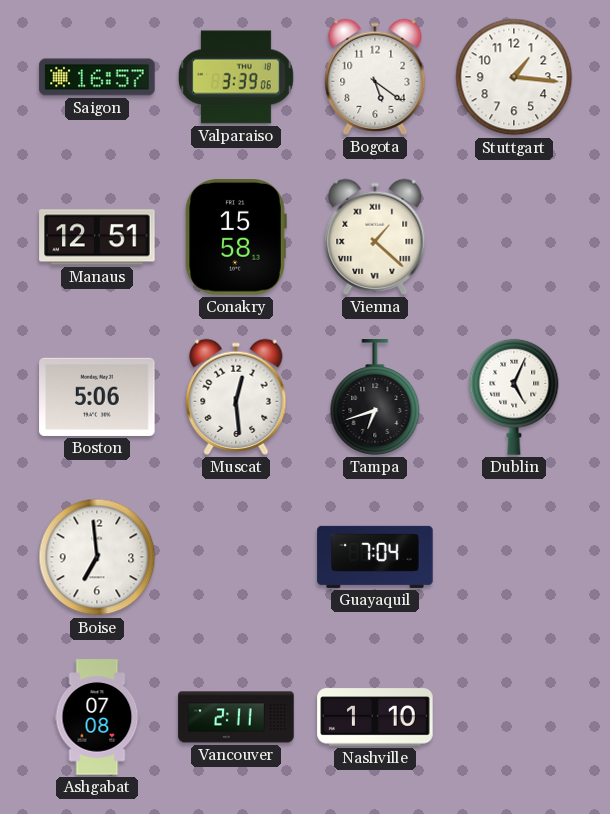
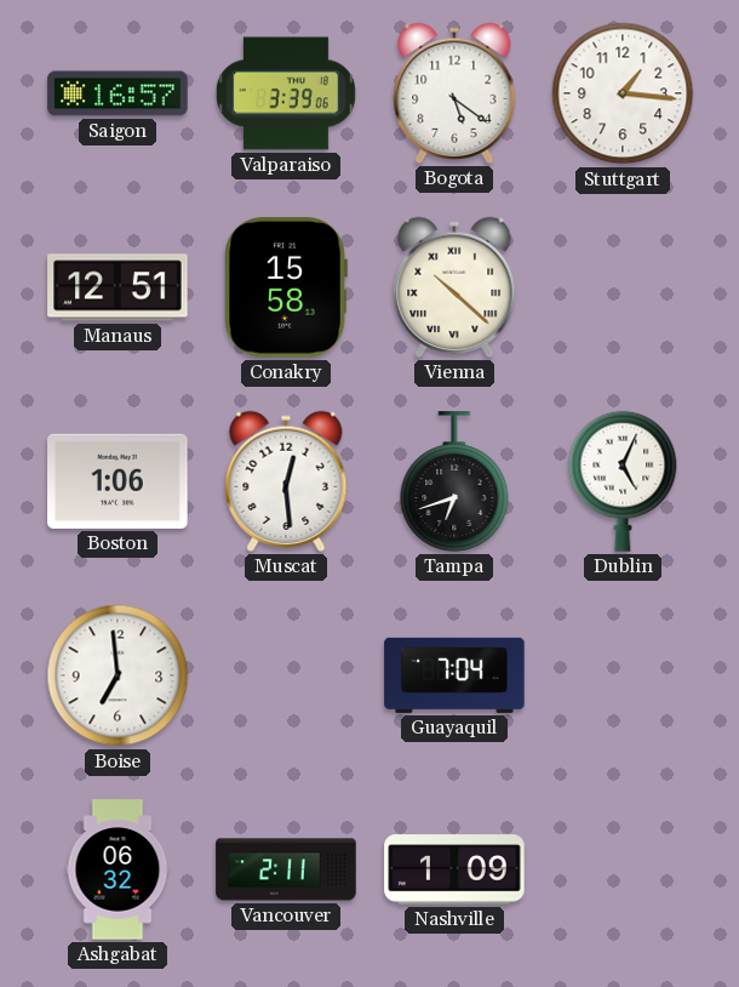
Vienna: 1:22 -> 10:22
Boston: 5:06 -> 1:06
Ashgabat: 07:08 -> 06:32
Nashville: 1:10 -> 1:09
